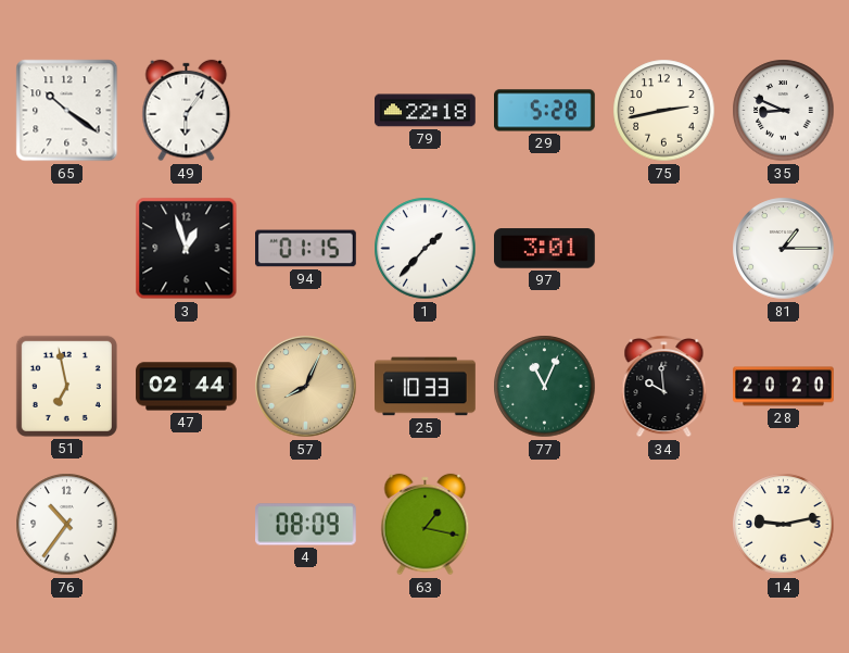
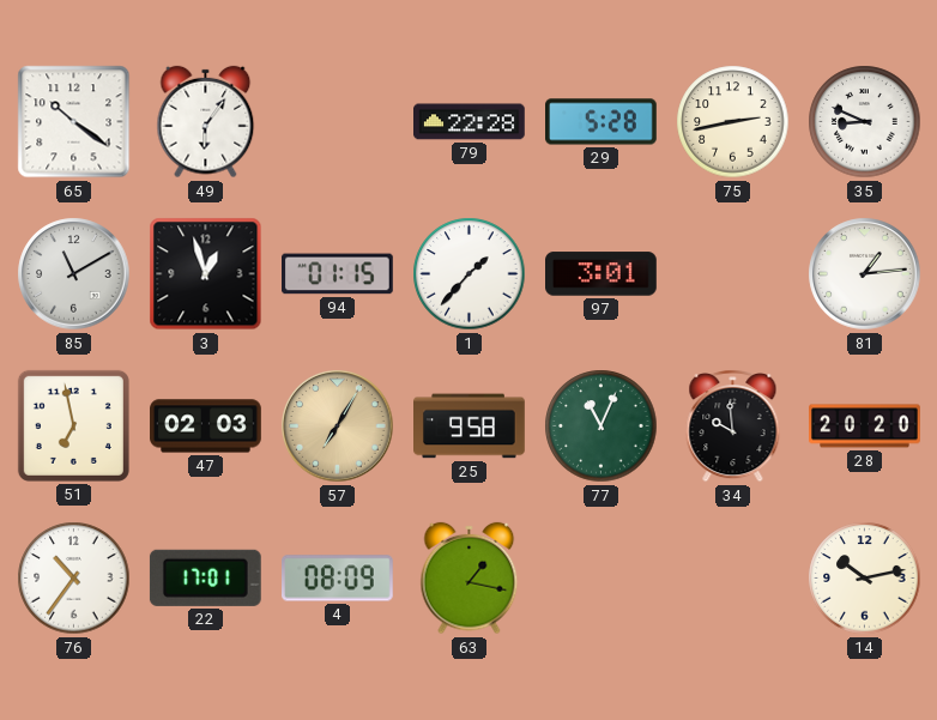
79: 22:18 -> 22:28
85: none -> 11:10
81: 1:15 -> 1:14
47: 02:44 -> 02:03
57: 8:04 -> 7:05
25: 10:33 -> 9:58
22: none -> 17:01
14: 9:13 -> 10:13
